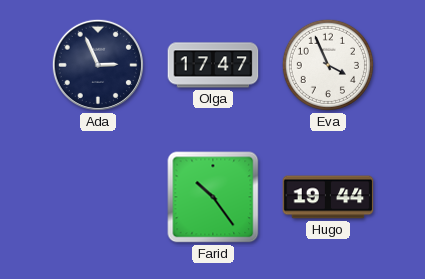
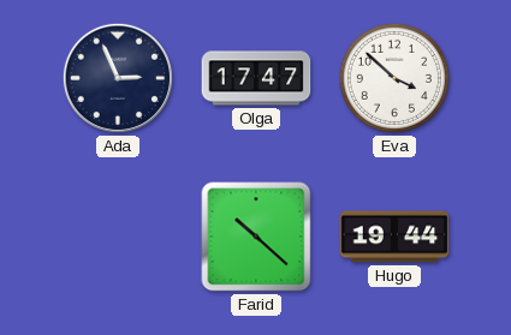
Eva: 3:56 -> 3:52
Farid: 10:24 -> 10:22
